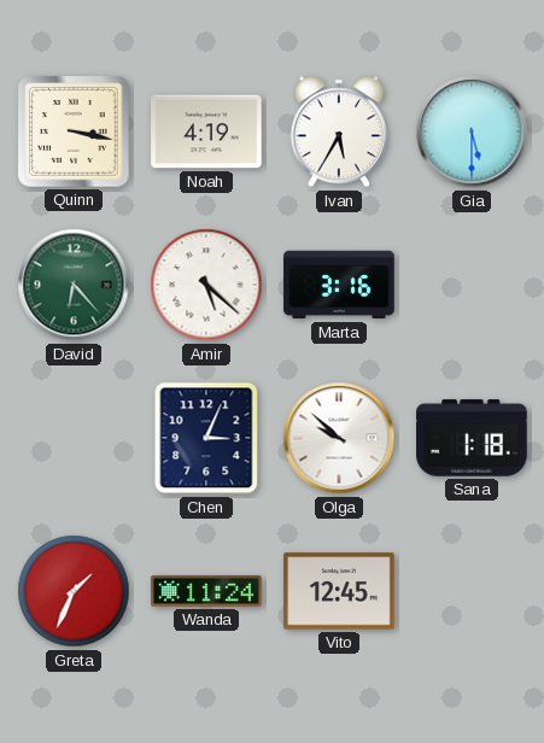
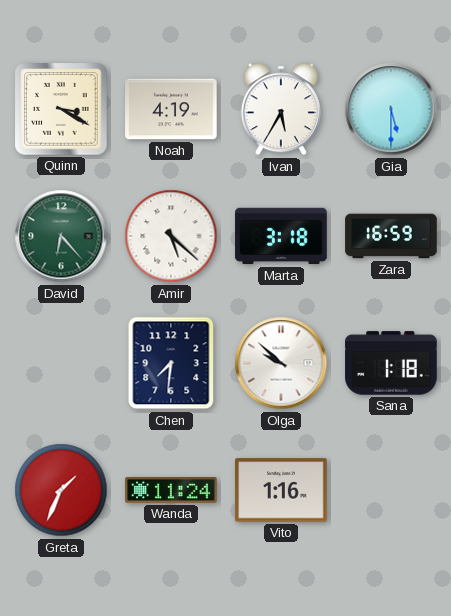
Quinn: 3:17 -> 3:20
Marta: 3:16 -> 3:18
Zara: none -> 16:59
Chen: 3:04 -> 7:31
Vito: 12:45 -> 1:16
